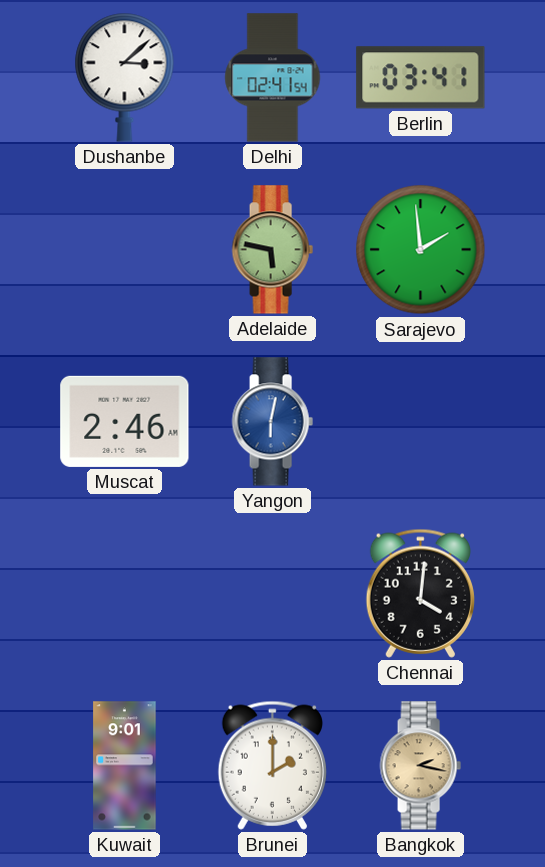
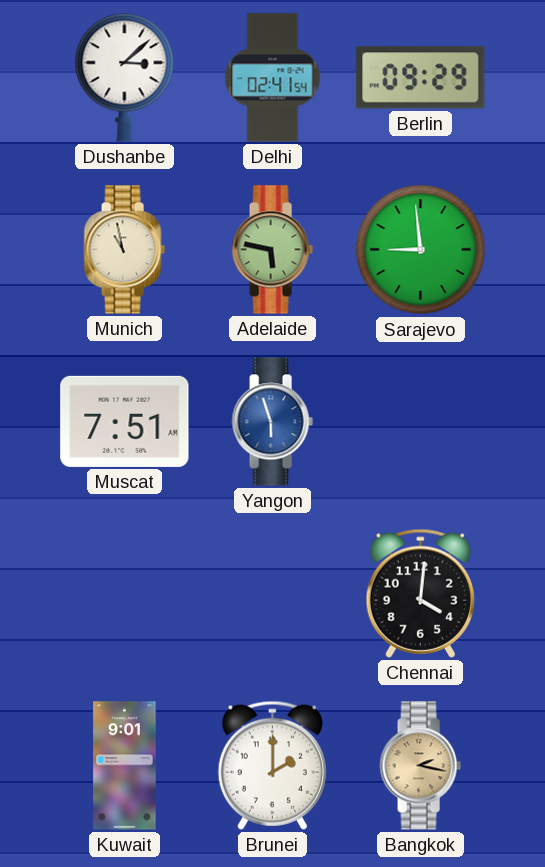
Berlin: 03:41 -> 09:29
Munich: none -> 10:58
Sarajevo: 1:59 -> 8:59
Muscat: 2:46 -> 7:51
Yangon: 6:02 -> 5:57
